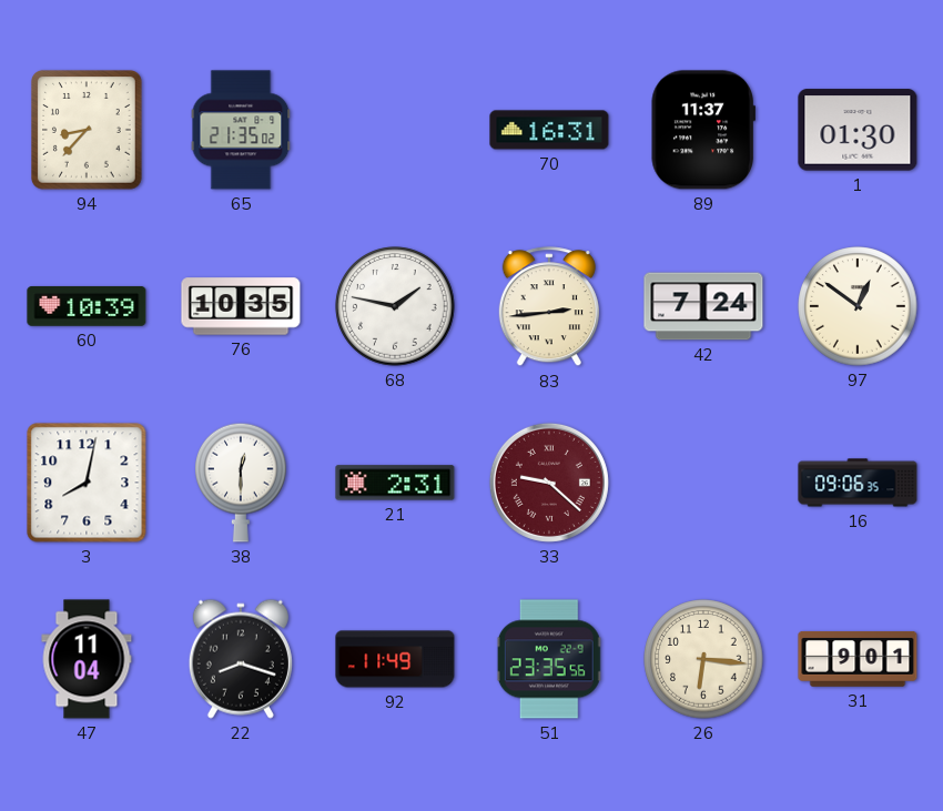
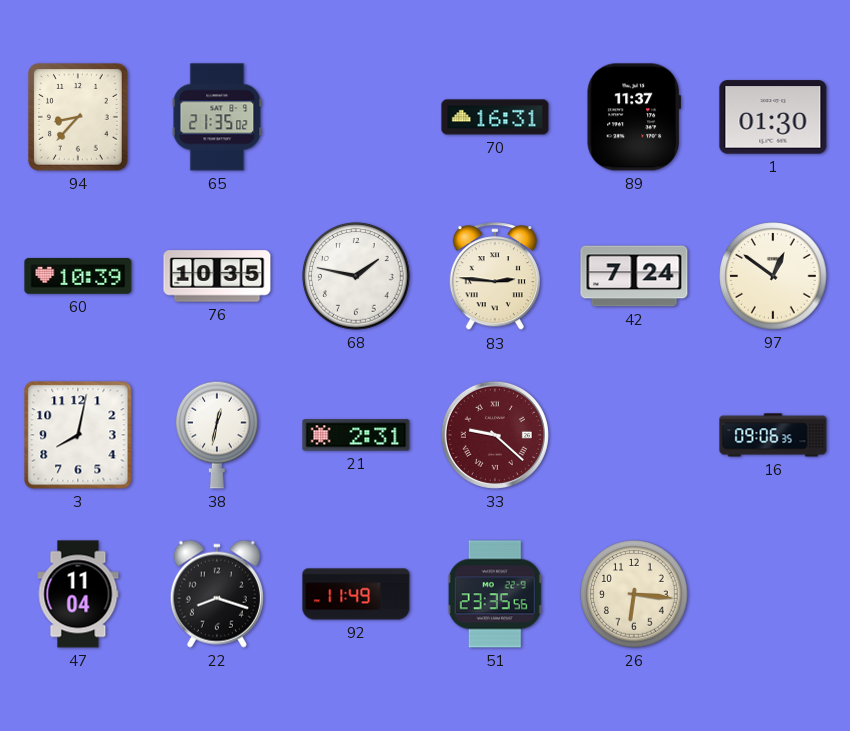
83: 2:44 -> 2:46
38: 12:30 -> 12:32
31: 9:01 -> none
